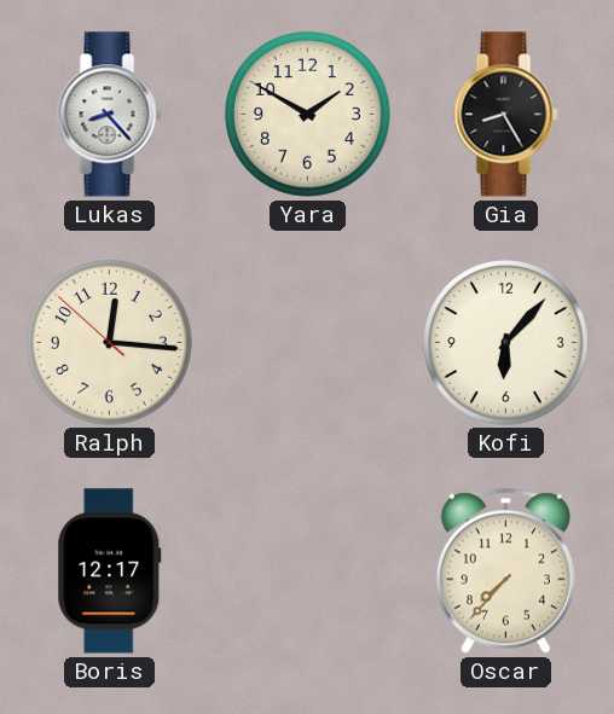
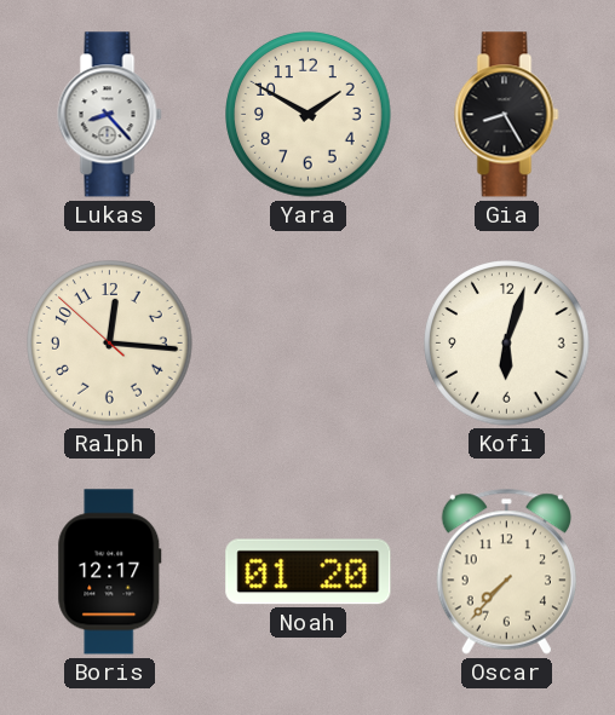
Kofi: 6:07 -> 6:03
Noah: none -> 01:20
